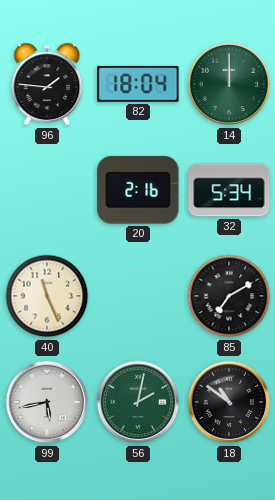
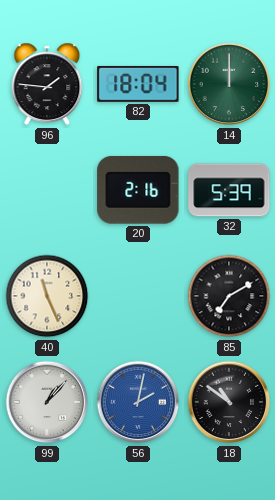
32: 5:34 -> 5:39
99: 5:43 -> 1:07
56 dial: green -> blue
